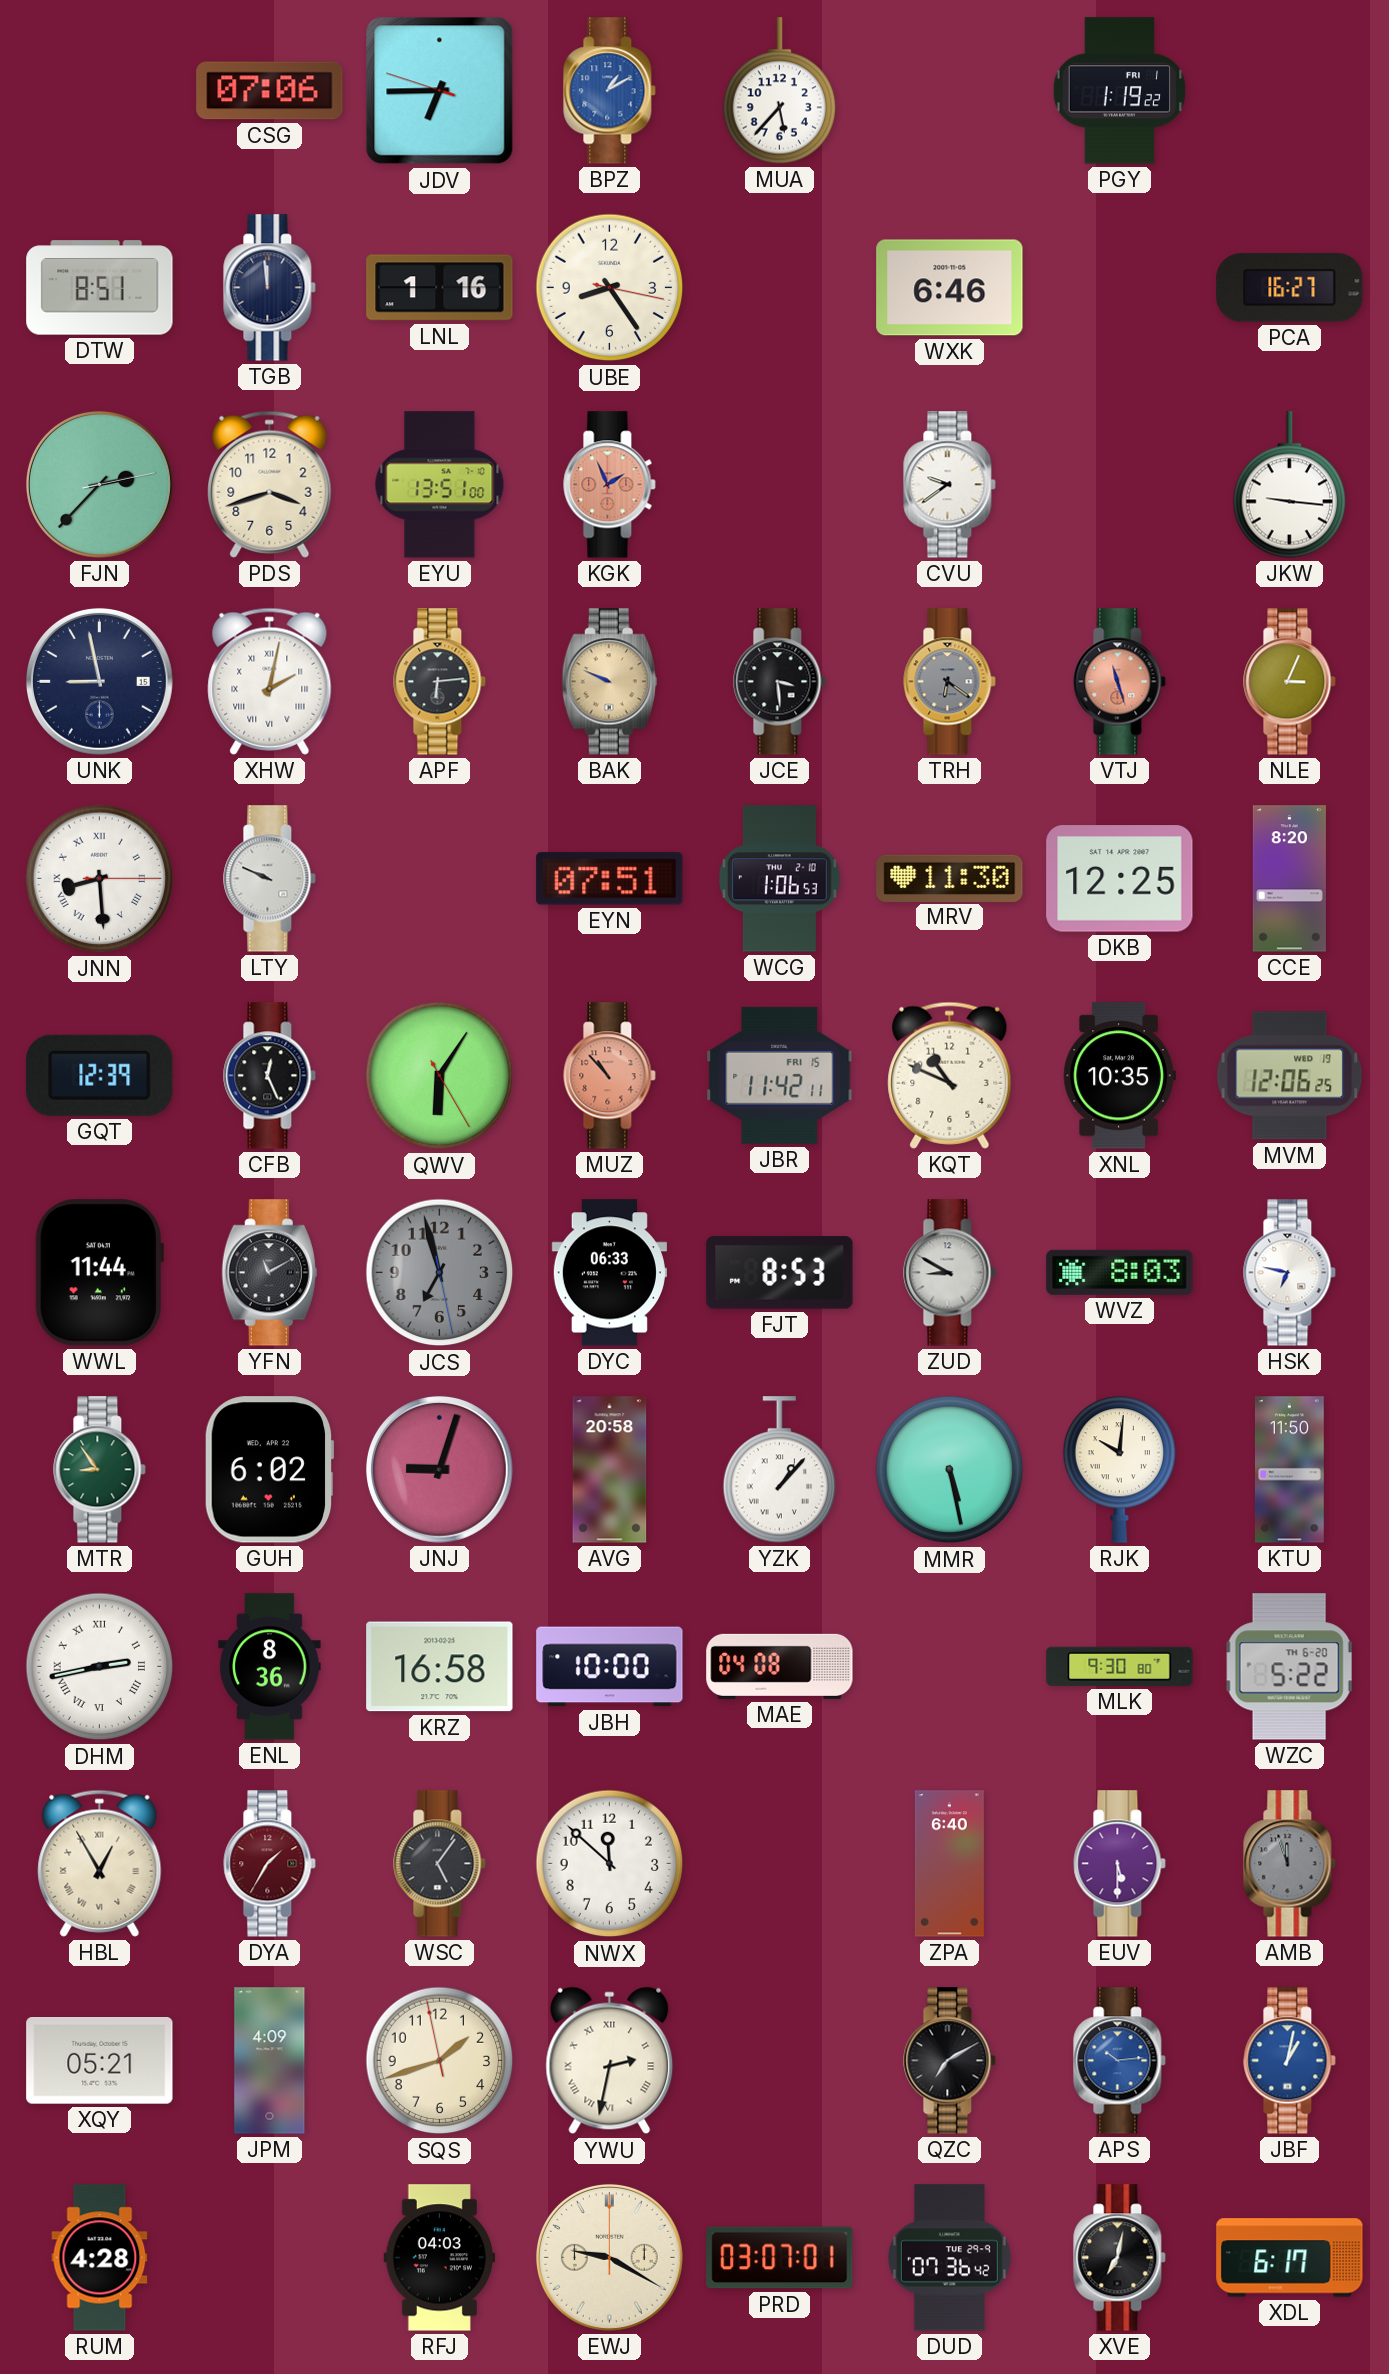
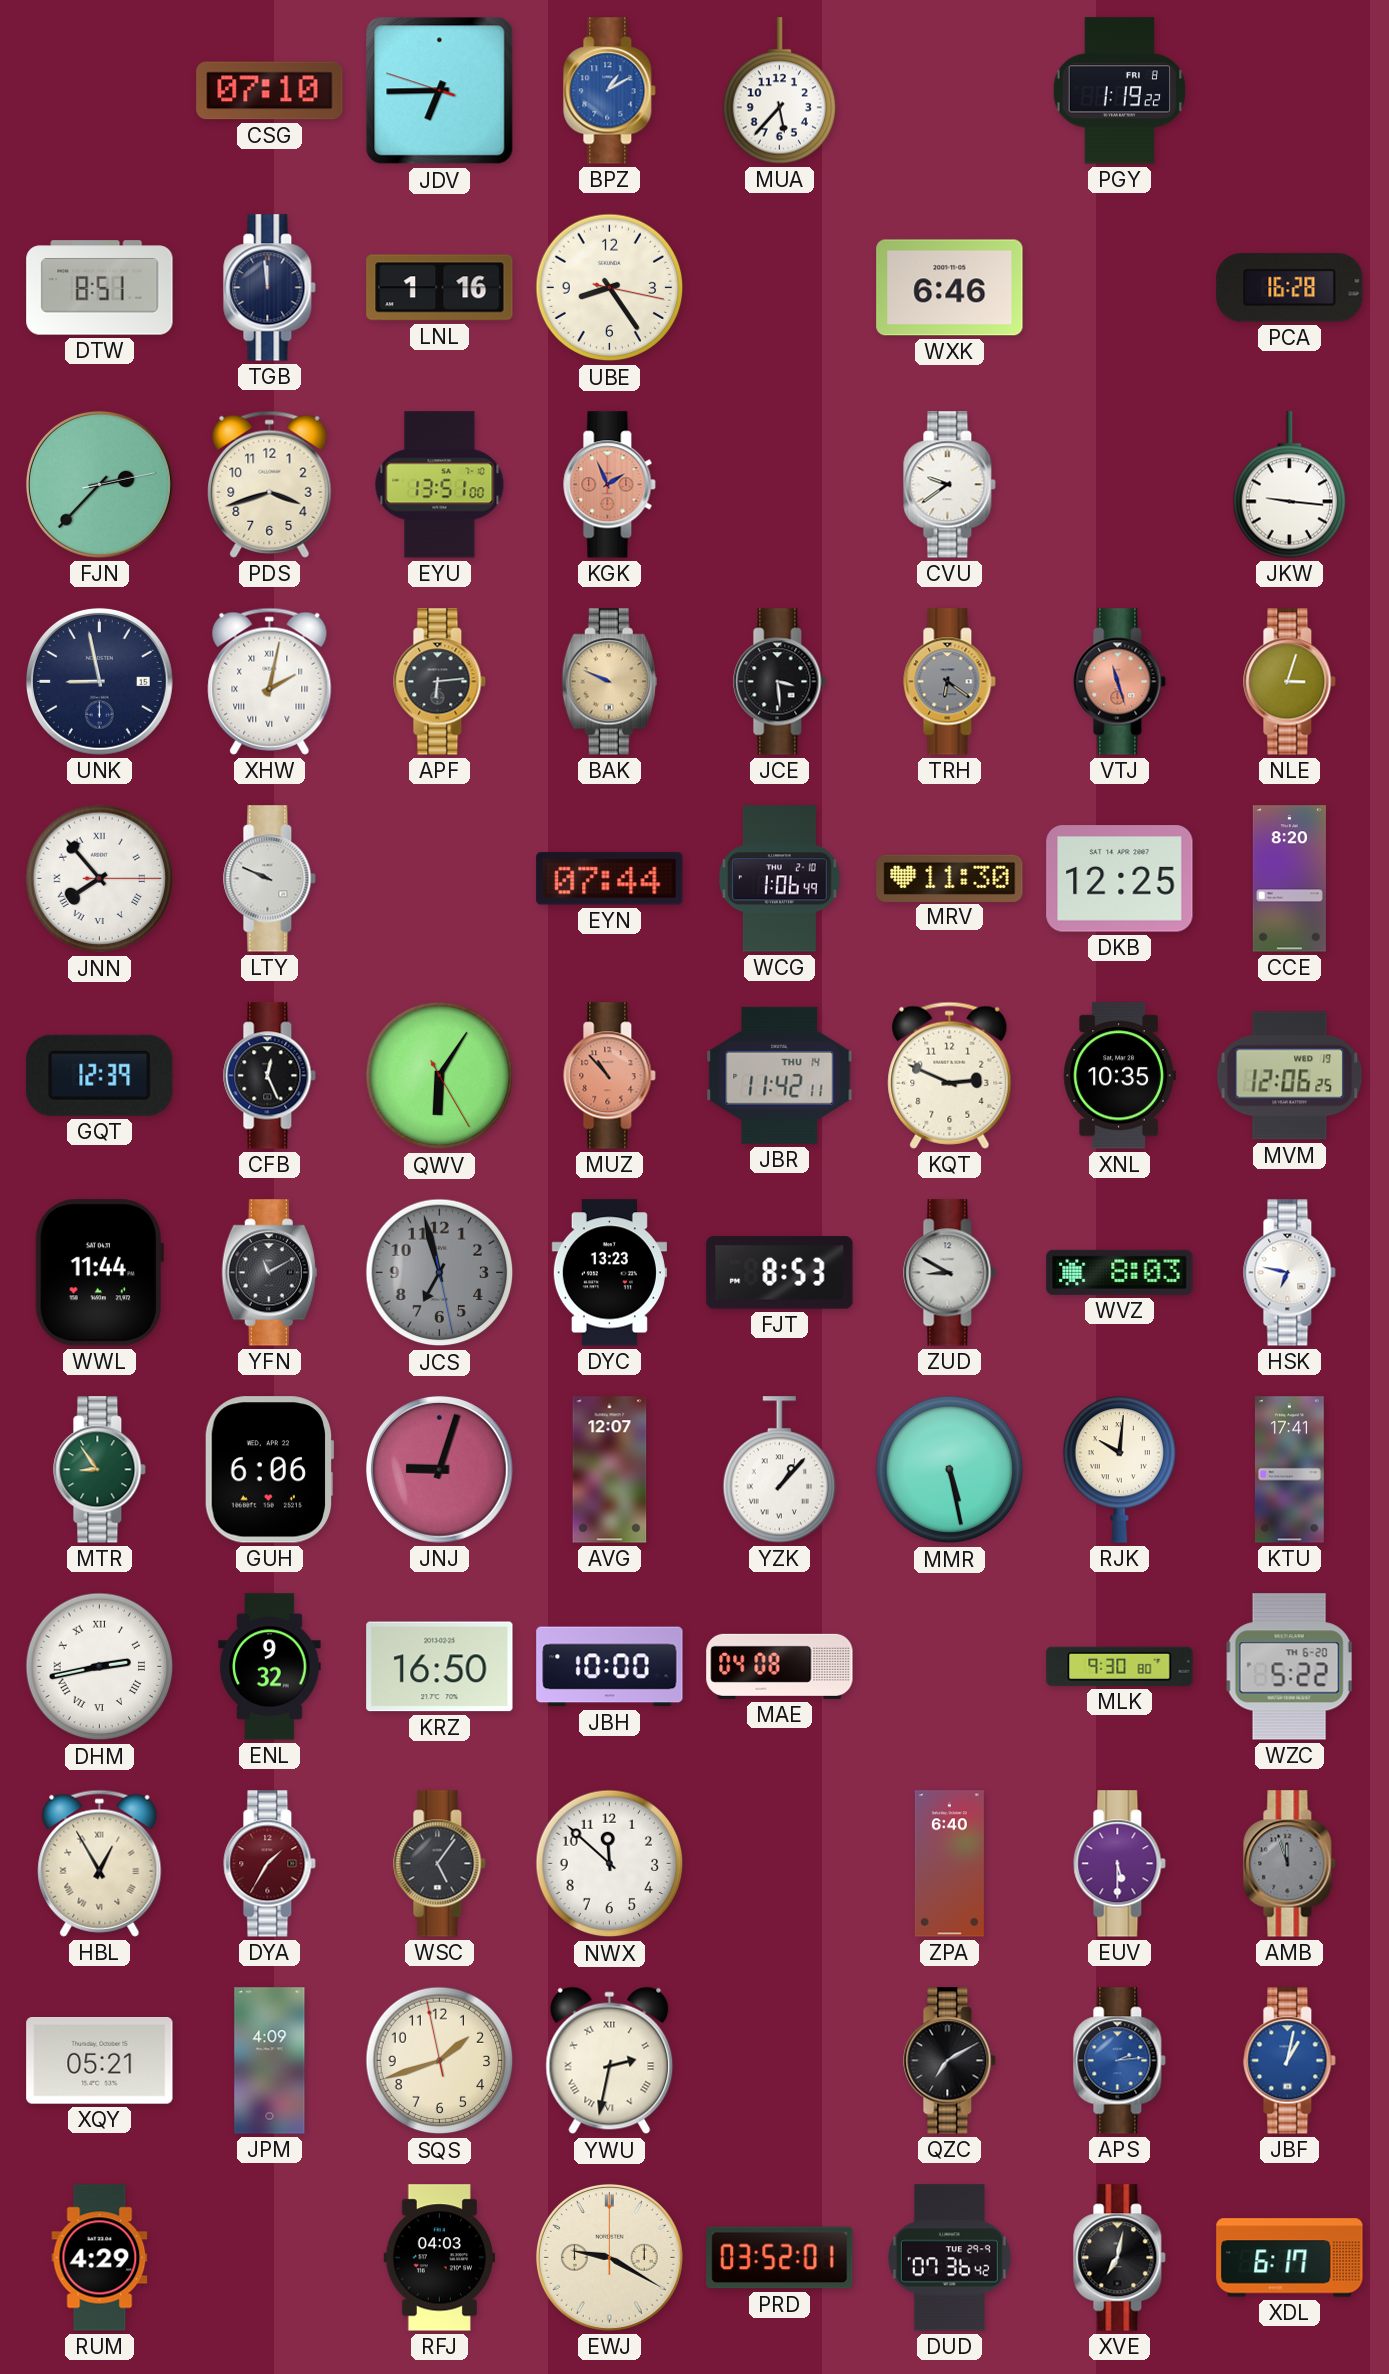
CSG: 07:06 -> 07:10
PGY date: FRI 1 -> FRI 8
PCA: 16:27 -> 16:28
NLE: 3:04 -> 3:03
JNN: 8:29 -> 7:53
EYN: 07:51 -> 07:44
WCG: 1:06:53 -> 1:06:49
JBR date: FRI 15 -> THU 14
KQT: 10:49 -> 2:49
DYC: 06:33 -> 13:23
GUH: 6:02 -> 6:06
AVG: 20:58 -> 12:07
KTU: 11:50 -> 17:41
ENL: 8:36 -> 9:32
KRZ: 16:58 -> 16:50
APS: 10:14 -> 2:14
RUM: 4:28 -> 4:29
PRD: 03:07 -> 03:52
